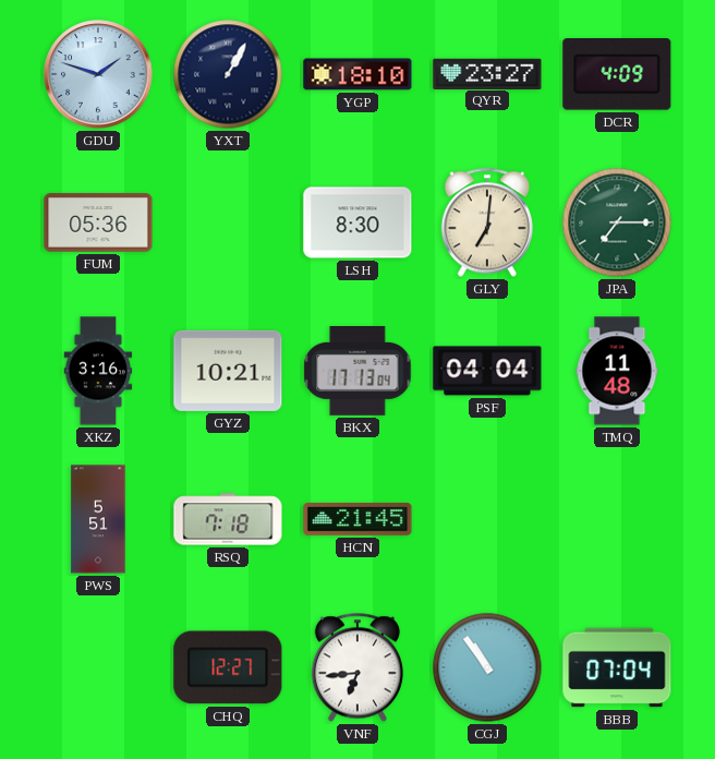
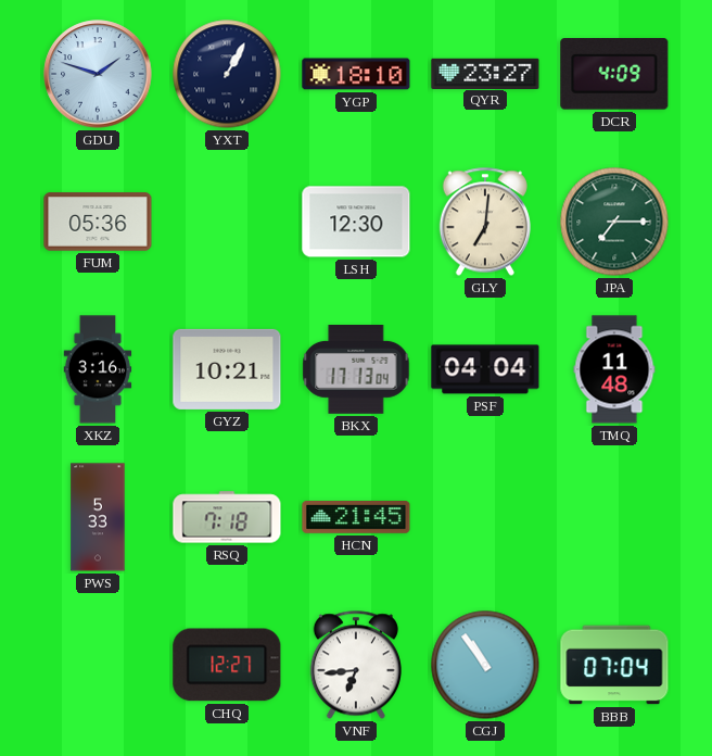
LSH: 8:30 -> 12:30
PWS: 5:51 -> 5:33
